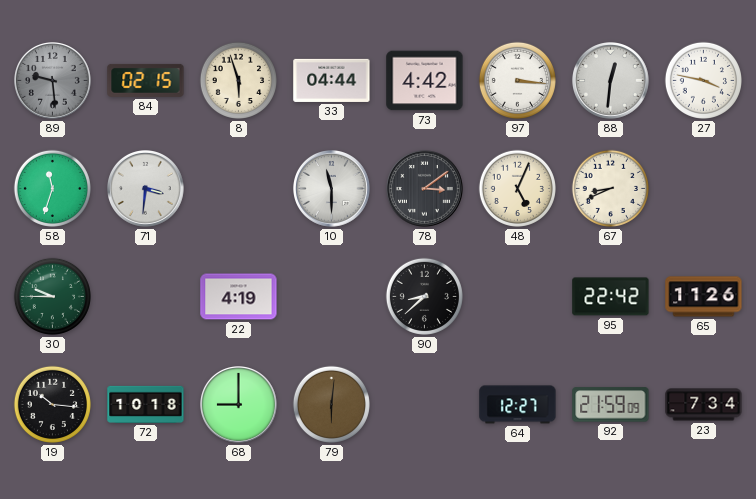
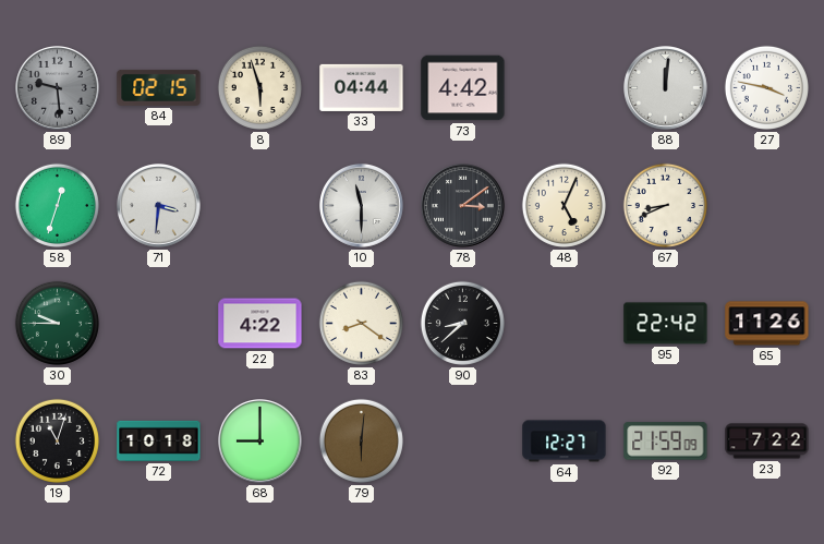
97: 3:16 -> none
88: 12:31 -> 12:01
58: 11:33 -> 12:33
22: 4:19 -> 4:22
83: none -> 8:21
19: 10:16 -> 11:03
23: 7:34 -> 7:22
